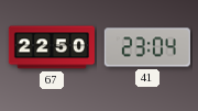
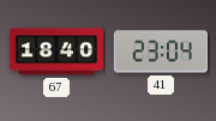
67: 22:50 -> 18:40
